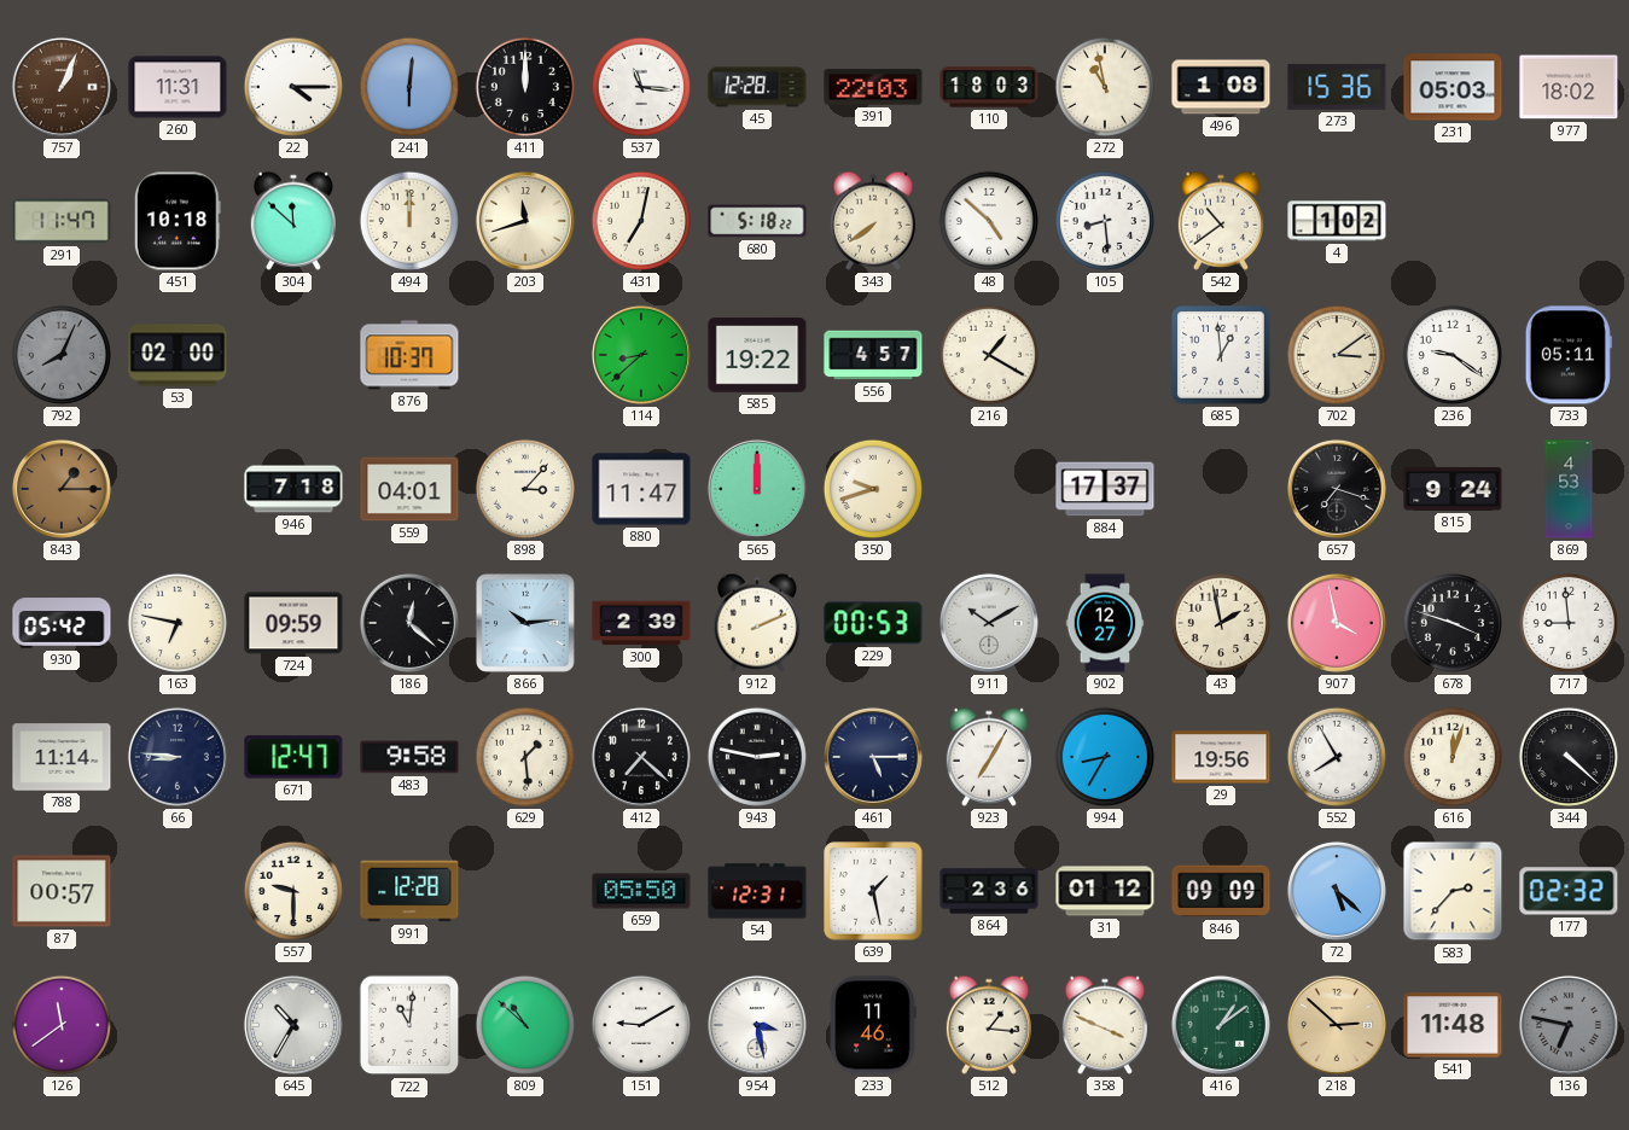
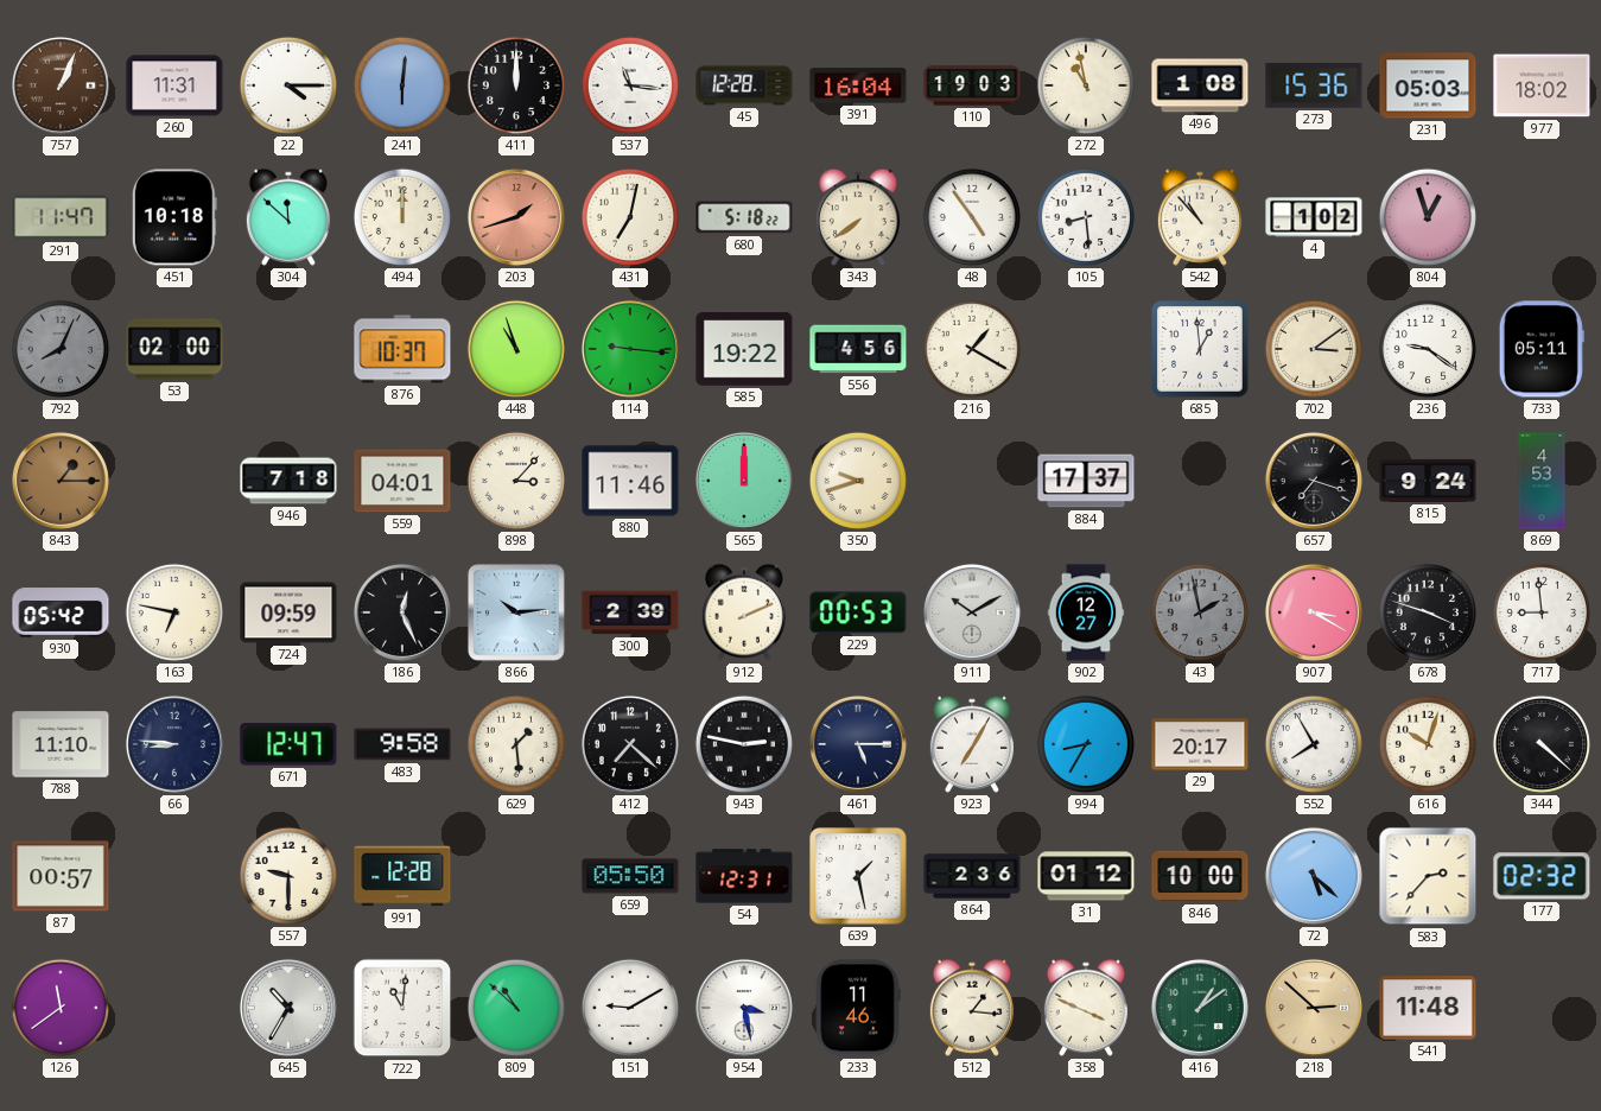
391: 22:03 -> 16:04
110: 18:03 -> 19:03
203: 11:42 -> 1:42
203 dial: cream -> salmon
48: 4:52 -> 4:54
542: 10:39 -> 10:53
804: none -> 12:57
448: none -> 10:57
114: 8:38 -> 9:16
556: 4:57 -> 4:56
880: 11:47 -> 11:46
186: 12:22 -> 12:26
43 dial: cream -> grey
907: 3:58 -> 3:20
788: 11:14 -> 11:10
29: 19:56 -> 20:17
616: 12:03 -> 10:03
846: 09:09 -> 10:00
136: 6:47 -> none
